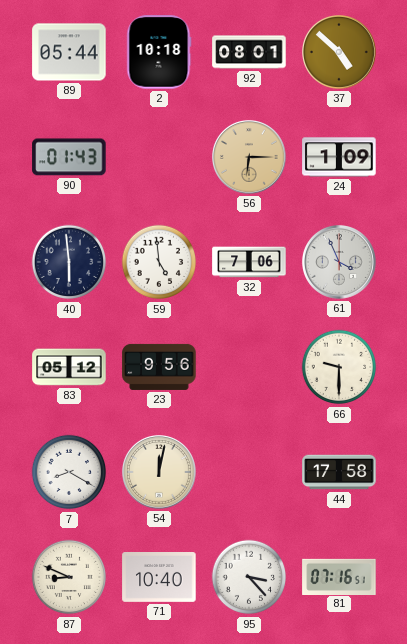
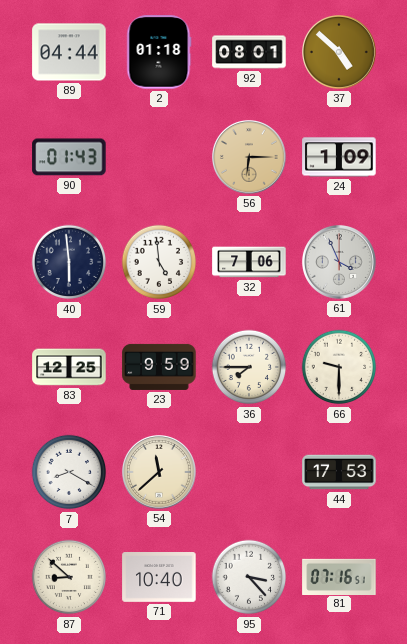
89: 05:44 -> 04:44
2: 10:18 -> 01:18
83: 05:12 -> 12:25
23: 9:56 -> 9:59
36: none -> 7:45
54: 12:02 -> 11:38
44: 17:58 -> 17:53
87: 8:49 -> 8:52
